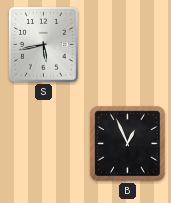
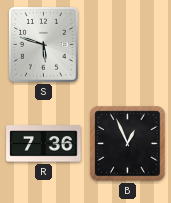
S: 5:43 -> 5:48
R: none -> 7:36
